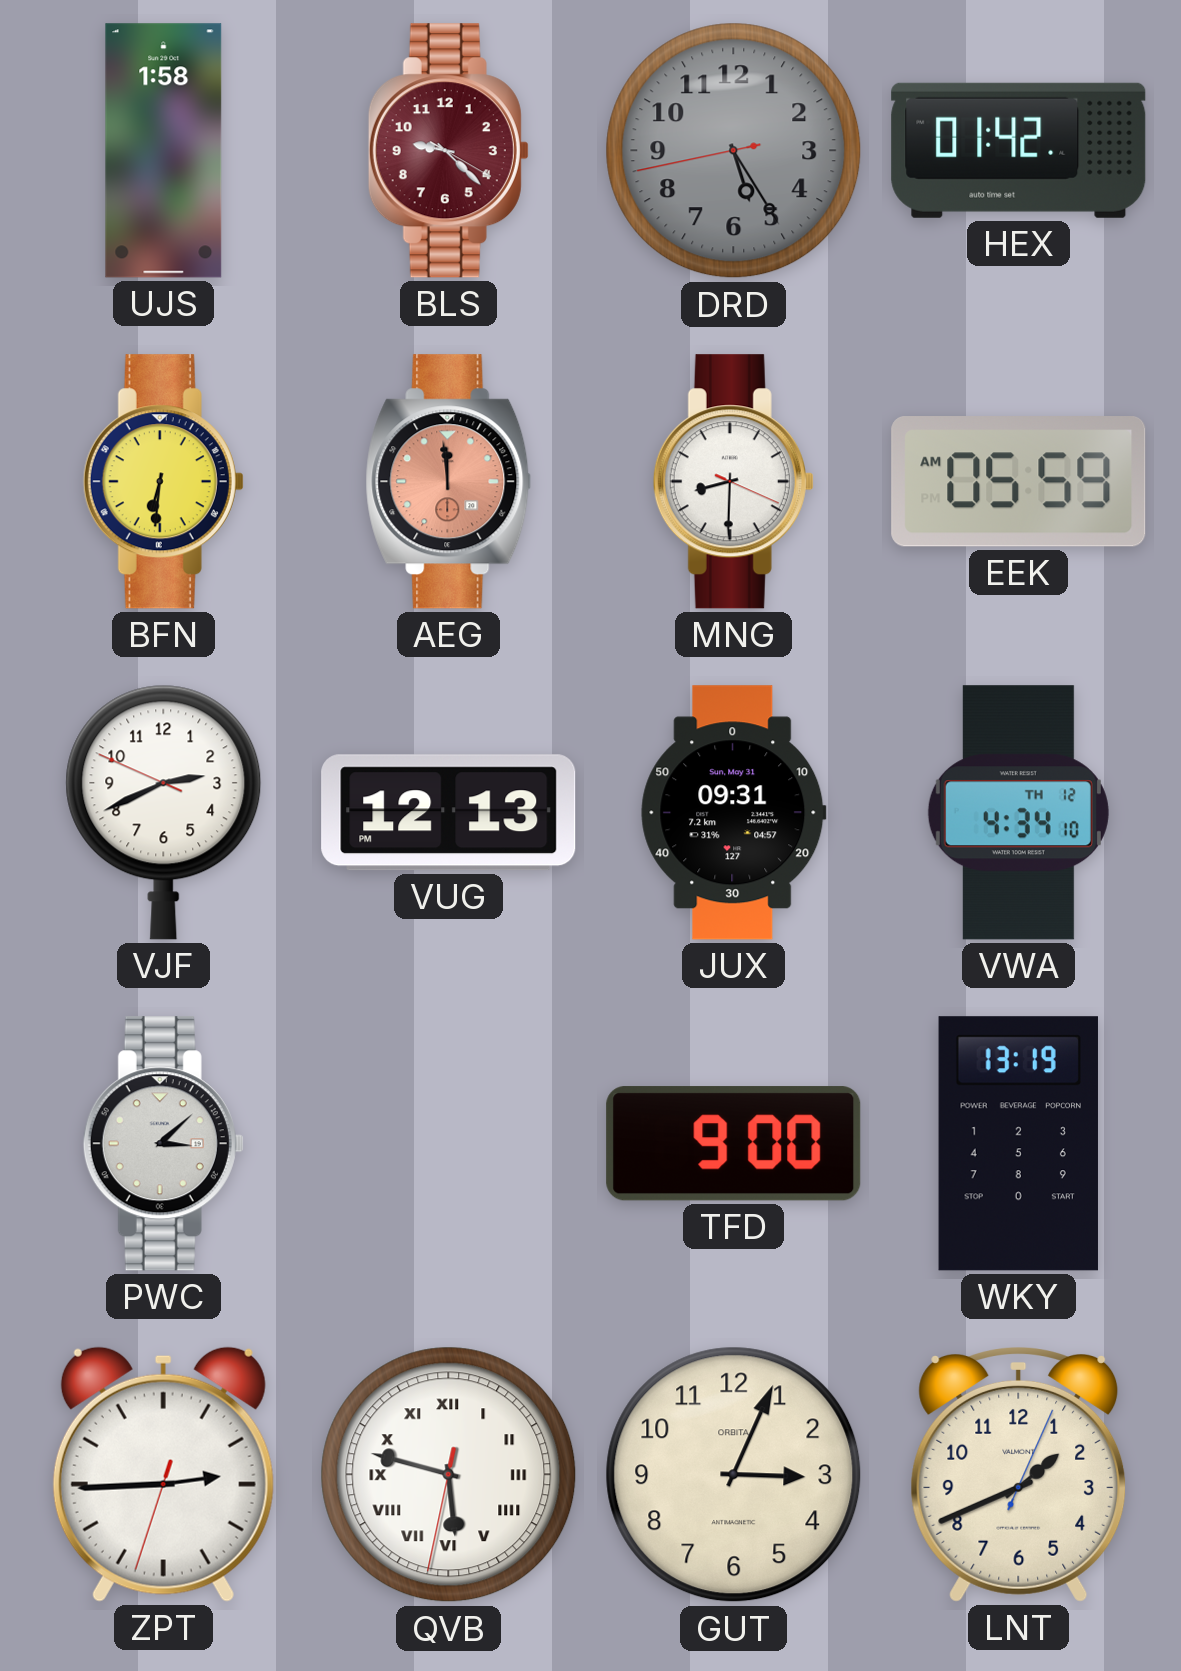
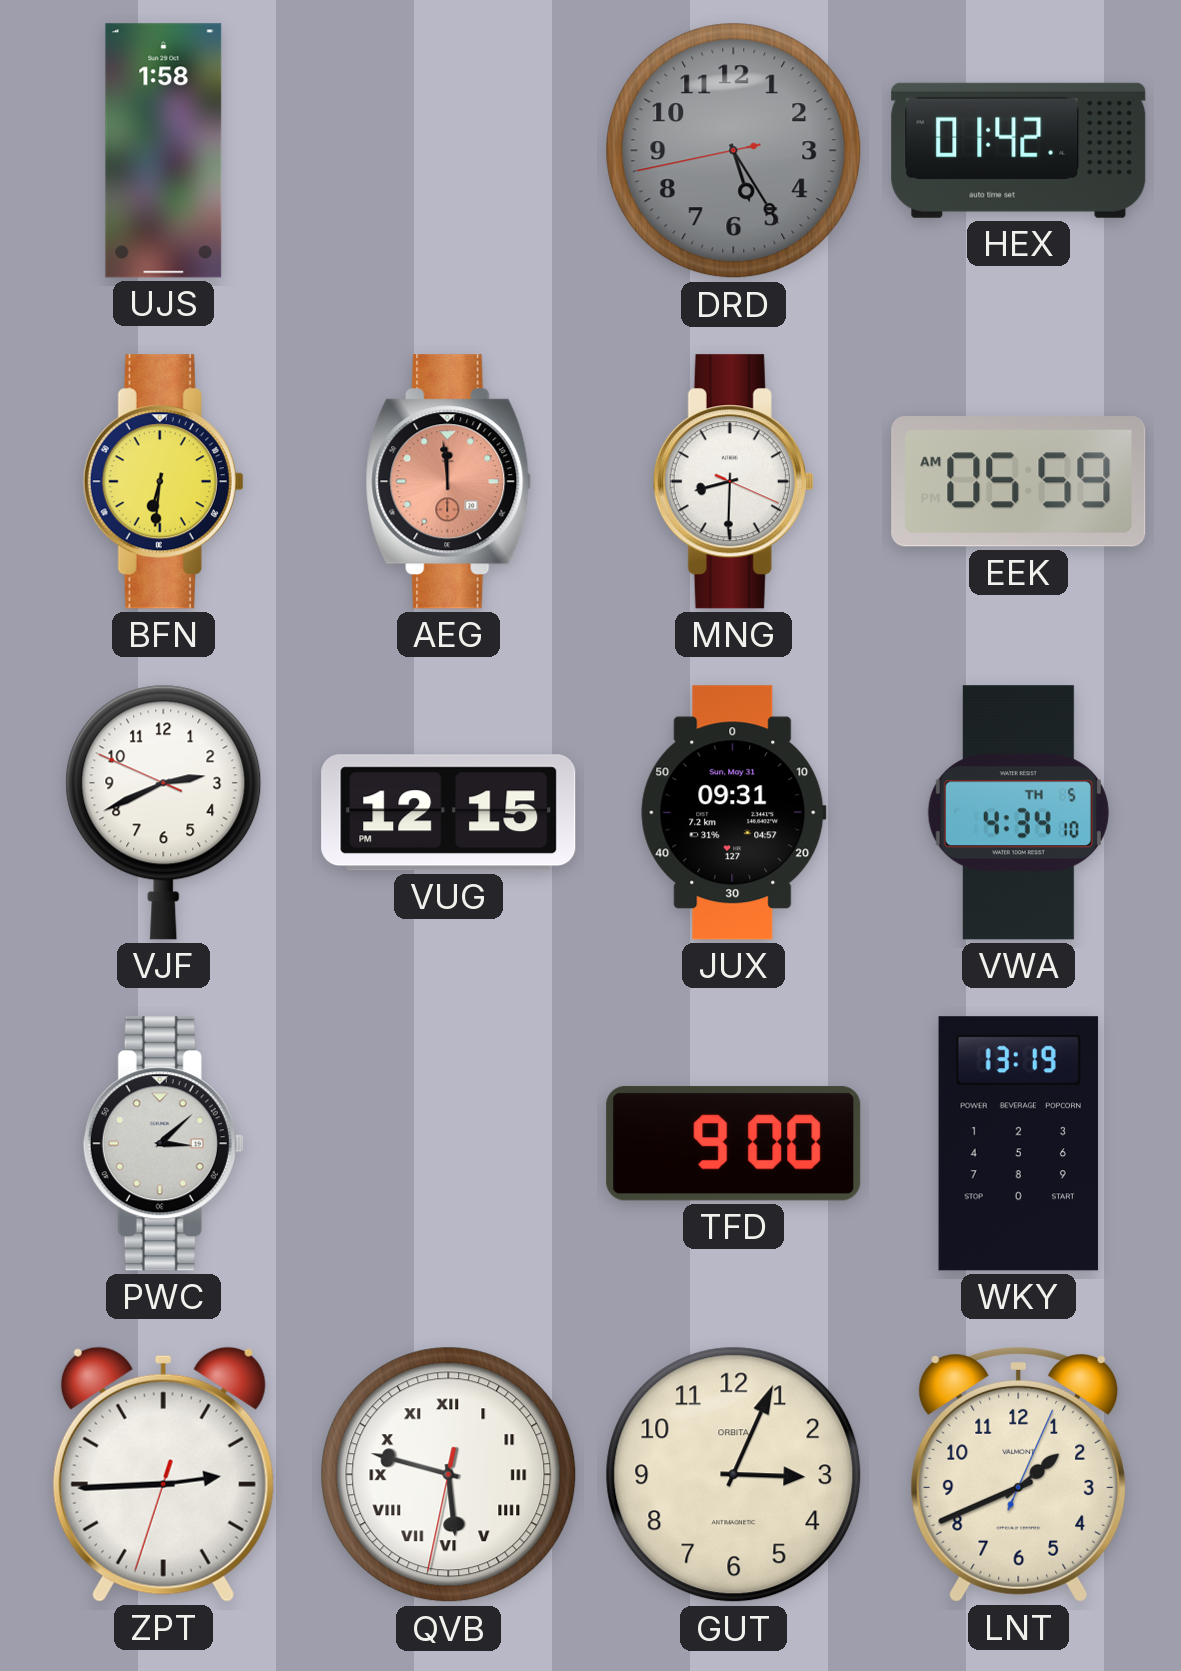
BLS: 9:22 -> none
VUG: 12:13 -> 12:15
VWA date: TH 12 -> TH 5
